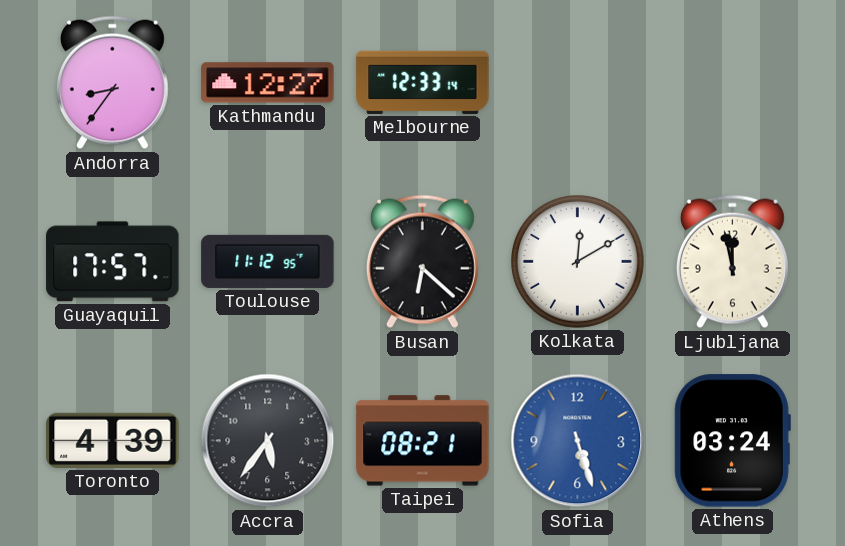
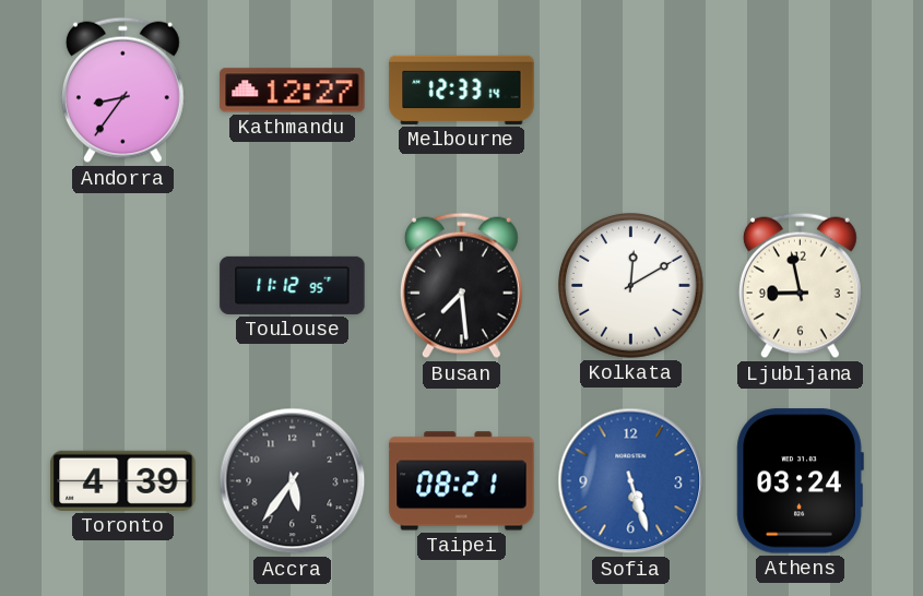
Guayaquil: 17:57 -> none
Busan: 6:22 -> 7:29
Ljubljana: 11:58 -> 8:58
